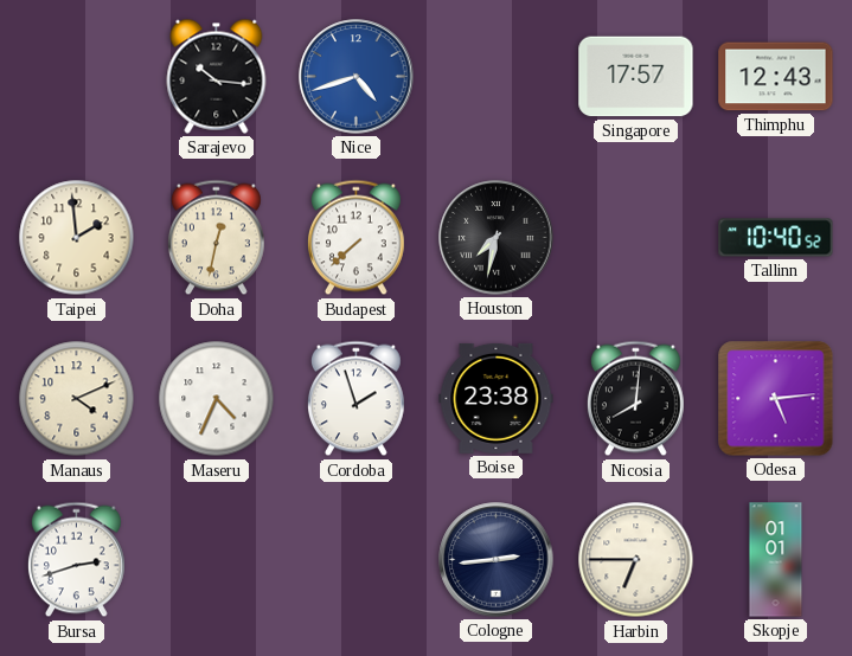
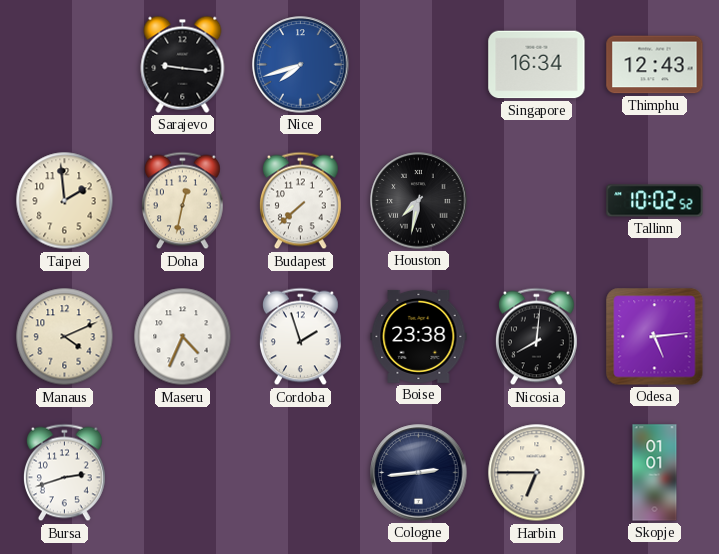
Sarajevo: 10:16 -> 9:16
Nice: 4:42 -> 7:42
Singapore: 17:57 -> 16:34
Tallinn: 10:40 -> 10:02
